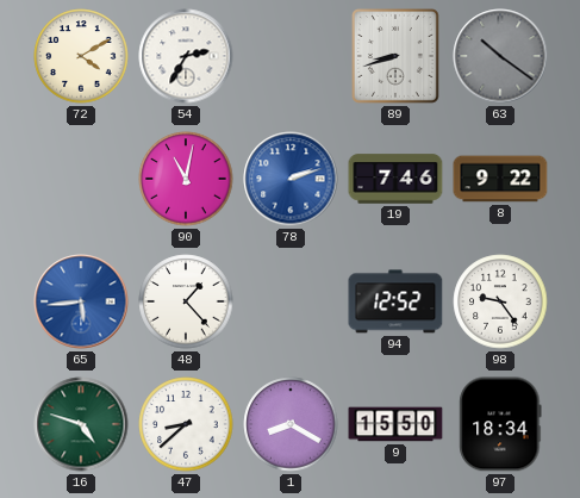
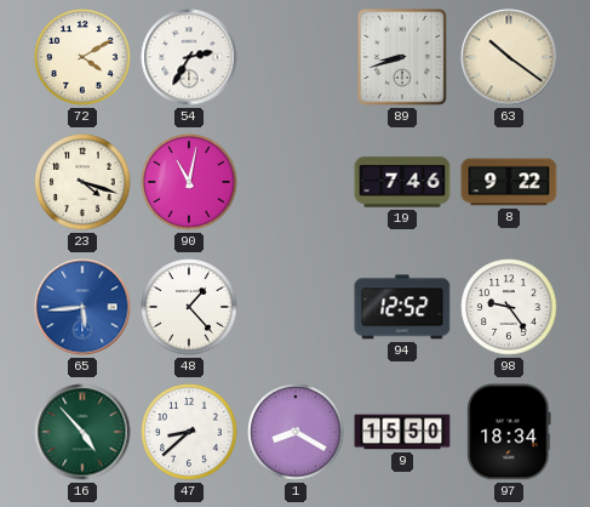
63 dial: grey -> cream
23: none -> 4:18
78: 2:12 -> none
16: 4:48 -> 4:53
